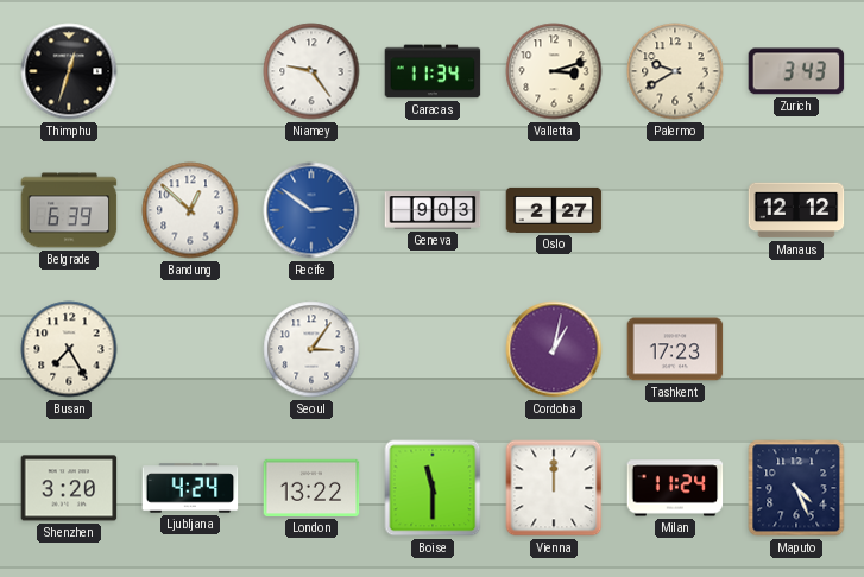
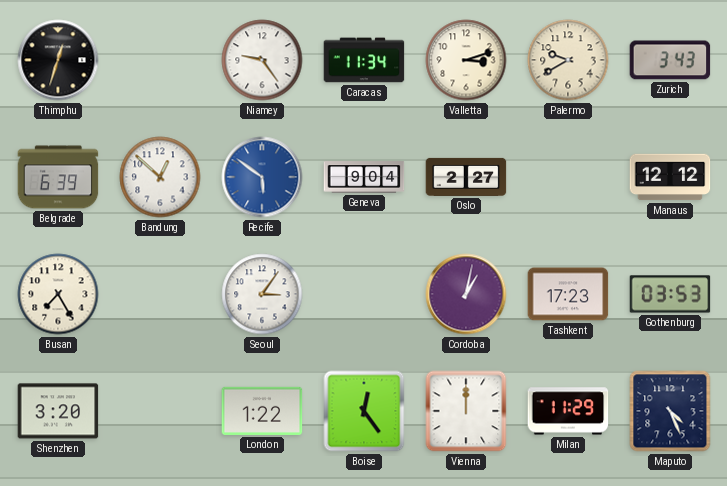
Recife: 2:51 -> 5:51
Geneva: 9:03 -> 9:04
Gothenburg: none -> 03:53
Ljubljana: 4:24 -> none
London: 13:22 -> 1:22
Boise: 11:30 -> 12:24
Milan: 11:24 -> 11:29
